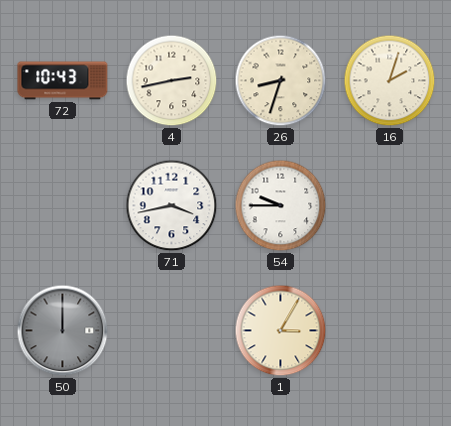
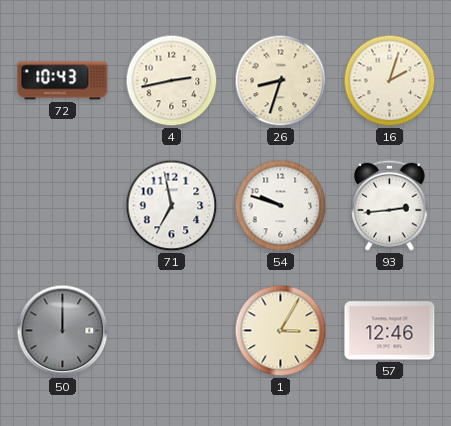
71: 3:43 -> 6:58
54: 9:45 -> 9:48
93: none -> 2:44
57: none -> 12:46
